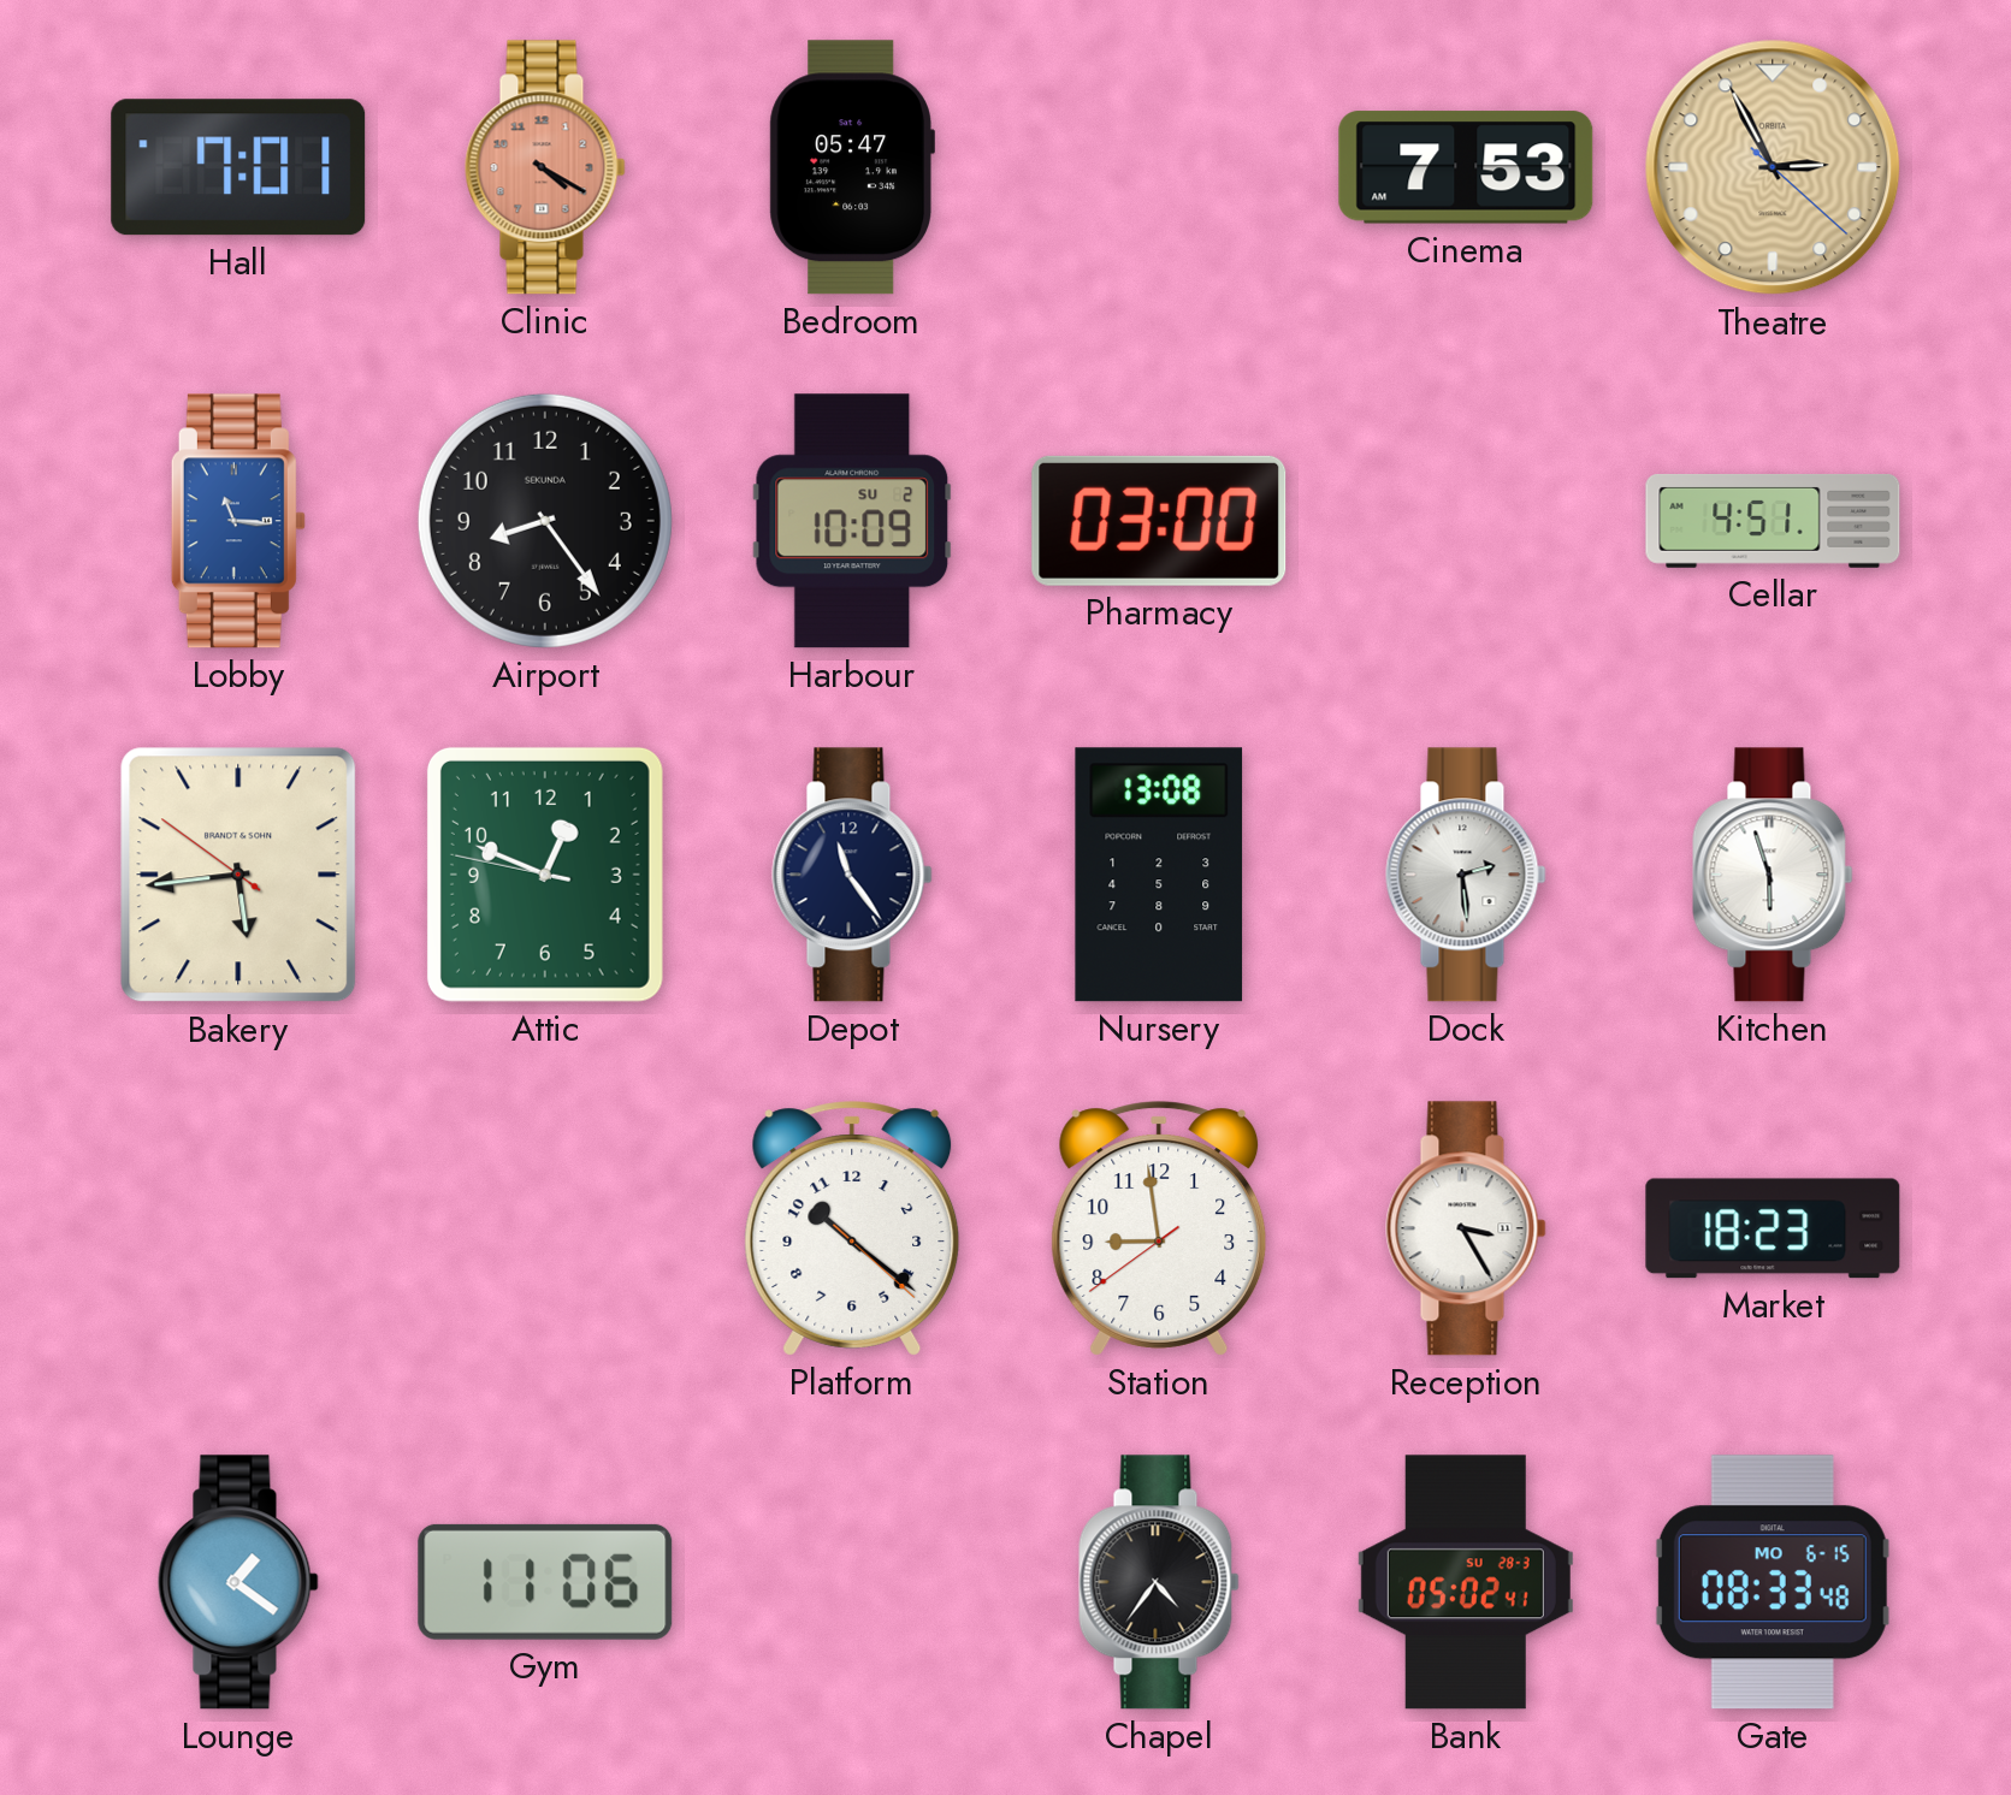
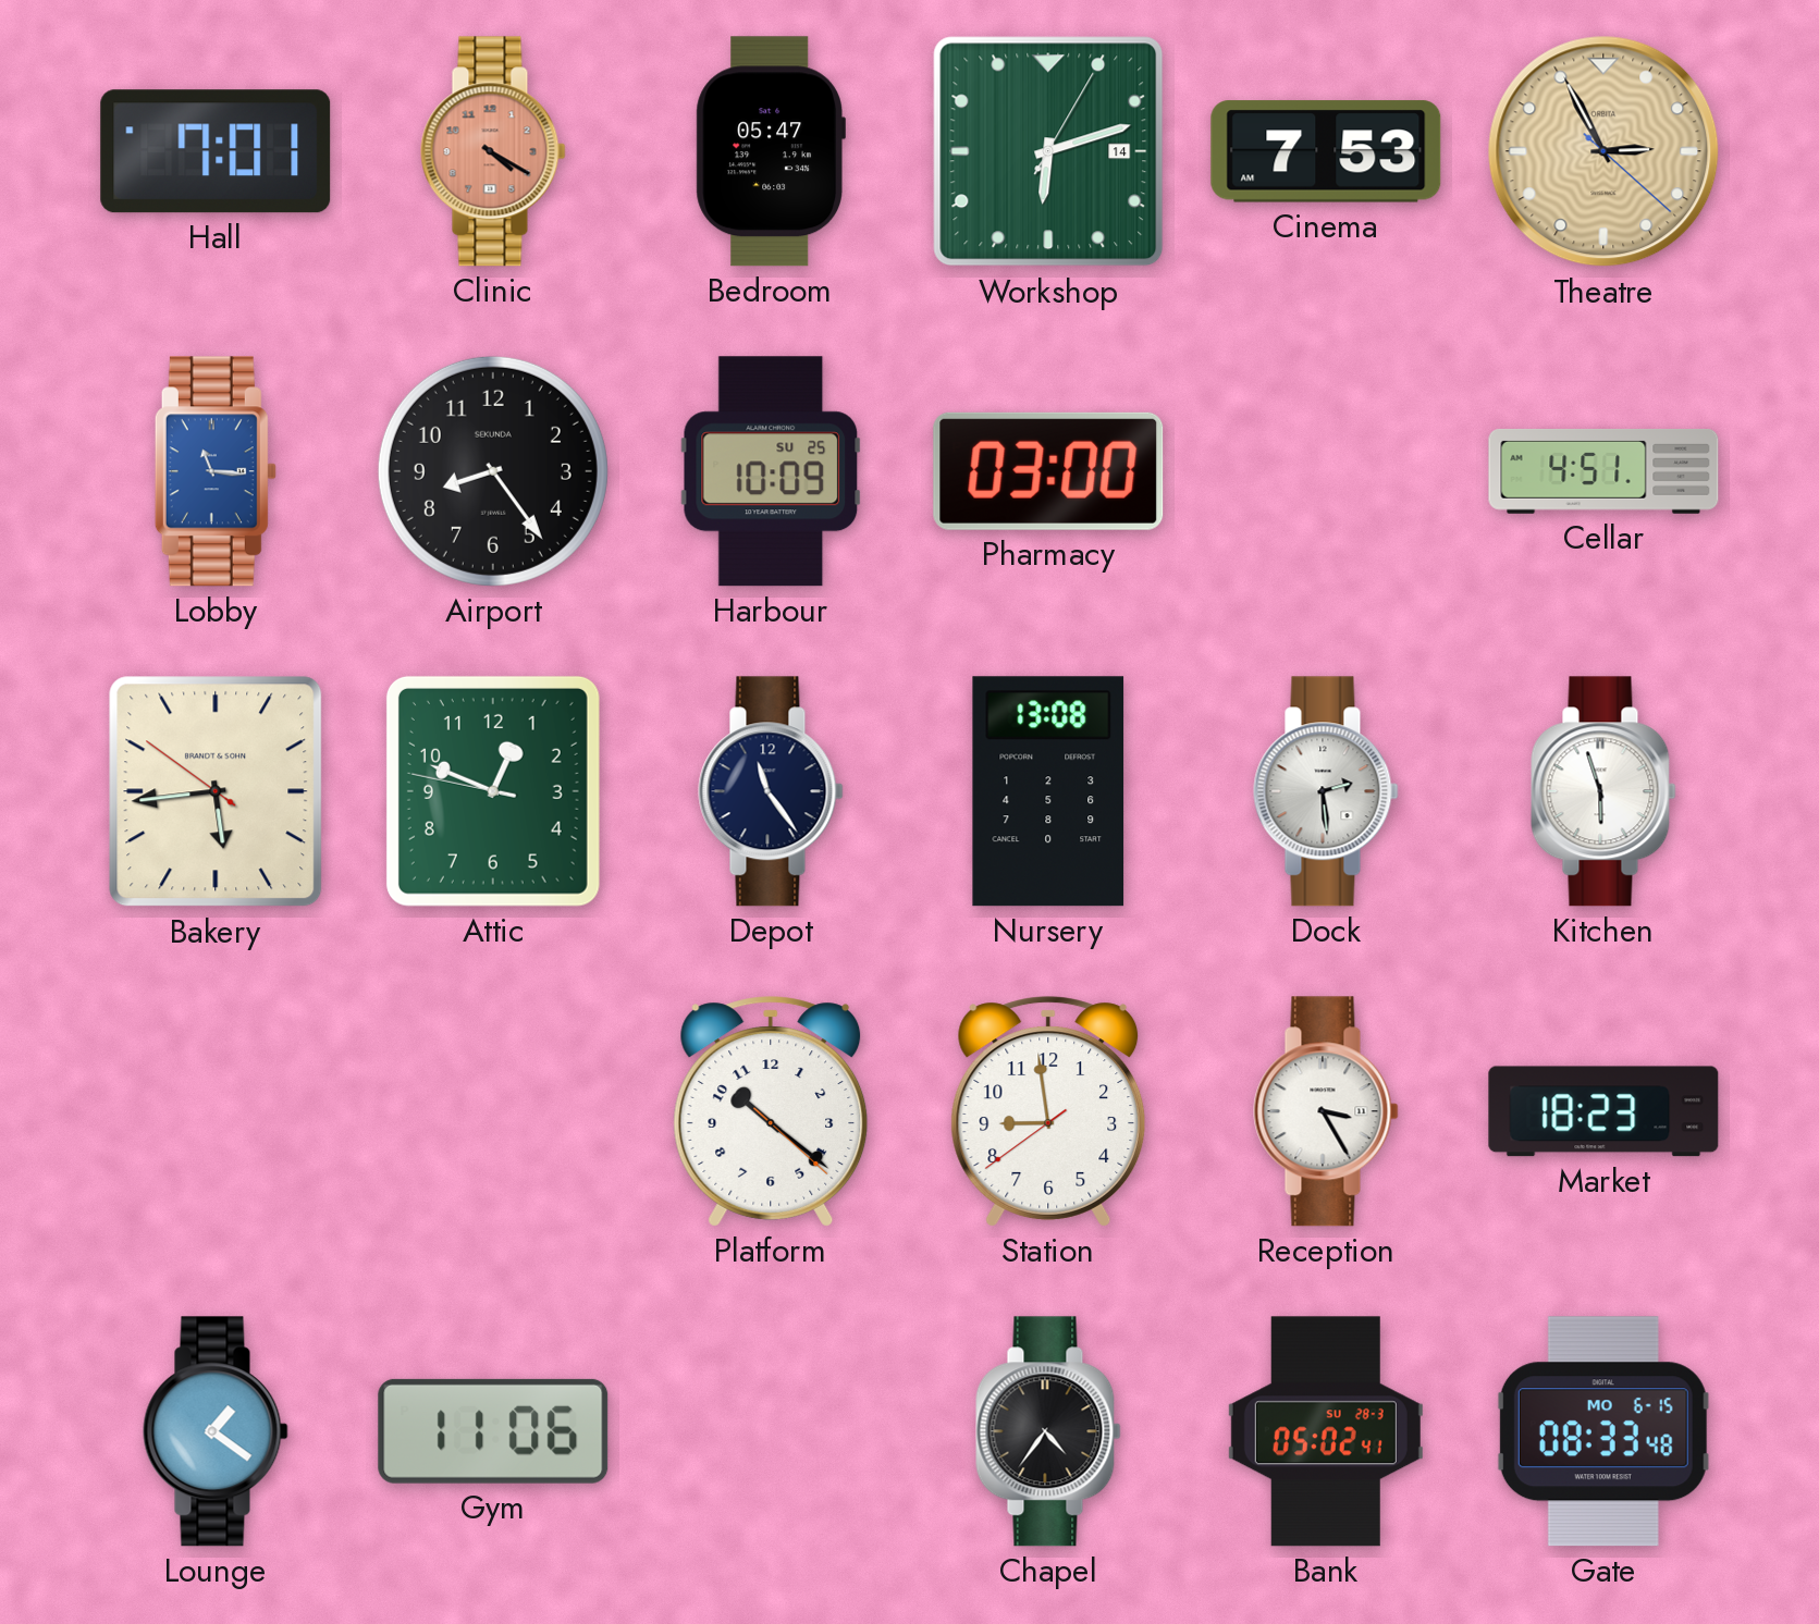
Workshop: none -> 6:12
Harbour date: SU 2 -> SU 25
